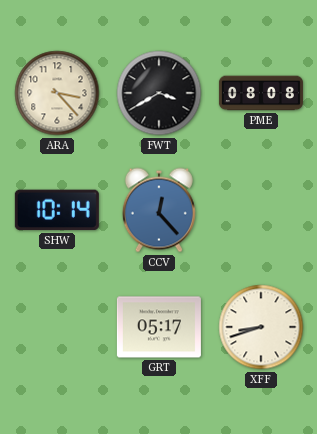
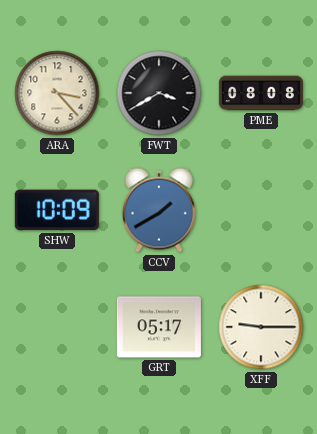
SHW: 10:14 -> 10:09
CCV: 12:23 -> 1:40
XFF: 8:42 -> 9:15
